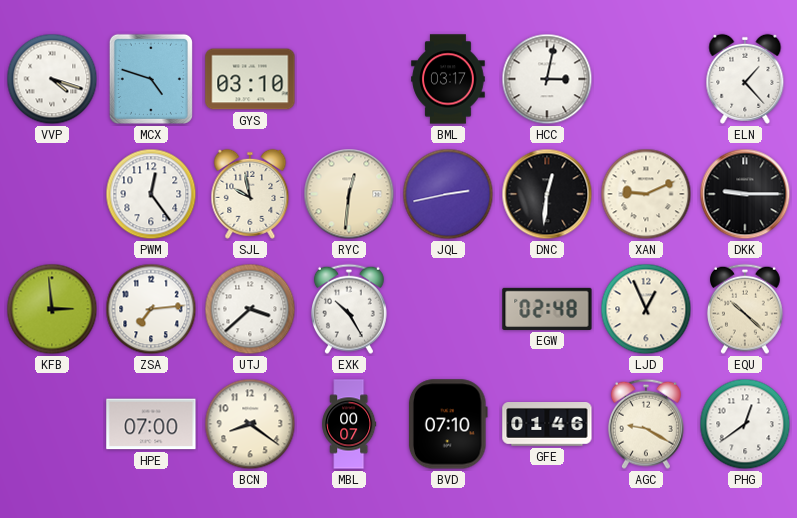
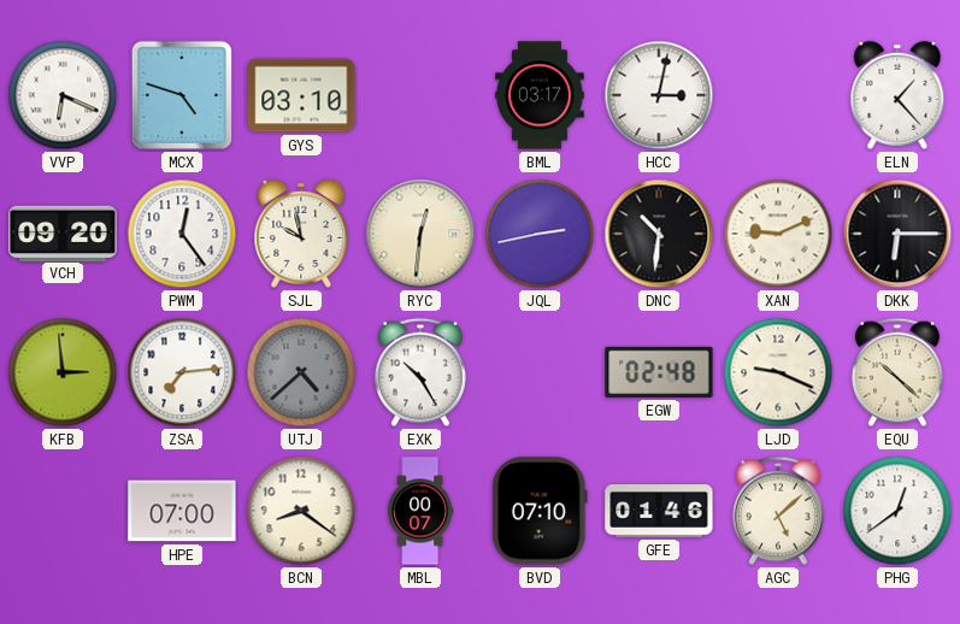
VVP: 4:18 -> 6:19
VCH: none -> 09:20
DNC: 12:31 -> 10:31
DKK: 9:15 -> 6:15
UTJ: 3:38 -> 4:38
UTJ dial: white -> grey
LJD: 12:56 -> 9:19
AGC: 9:20 -> 5:08
